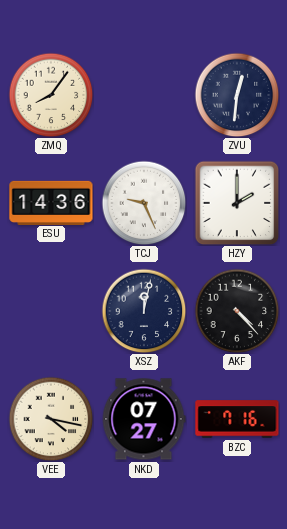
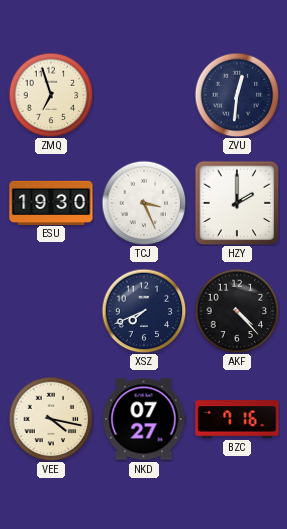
ZMQ: 8:06 -> 6:57
ESU: 14:36 -> 19:30
TCJ: 9:26 -> 3:26
XSZ: 12:02 -> 7:41
